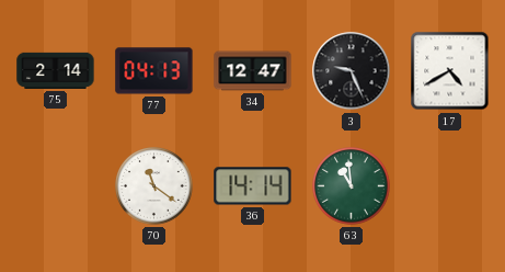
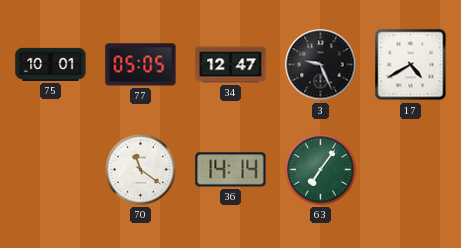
75: 2:14 -> 10:01
77: 04:13 -> 05:05
63: 10:59 -> 7:06
